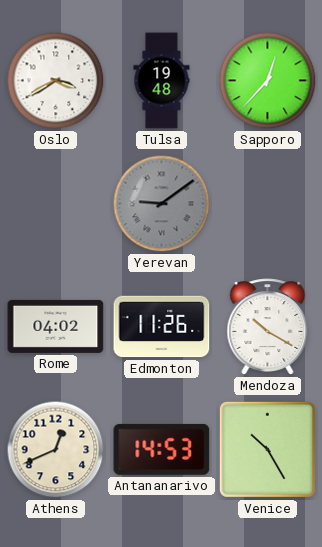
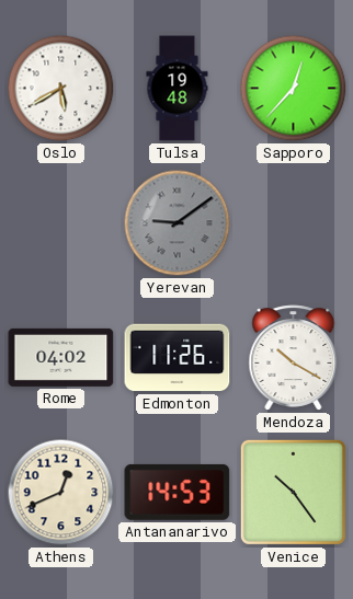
Oslo: 3:40 -> 5:40
Venice: 10:25 -> 10:24
